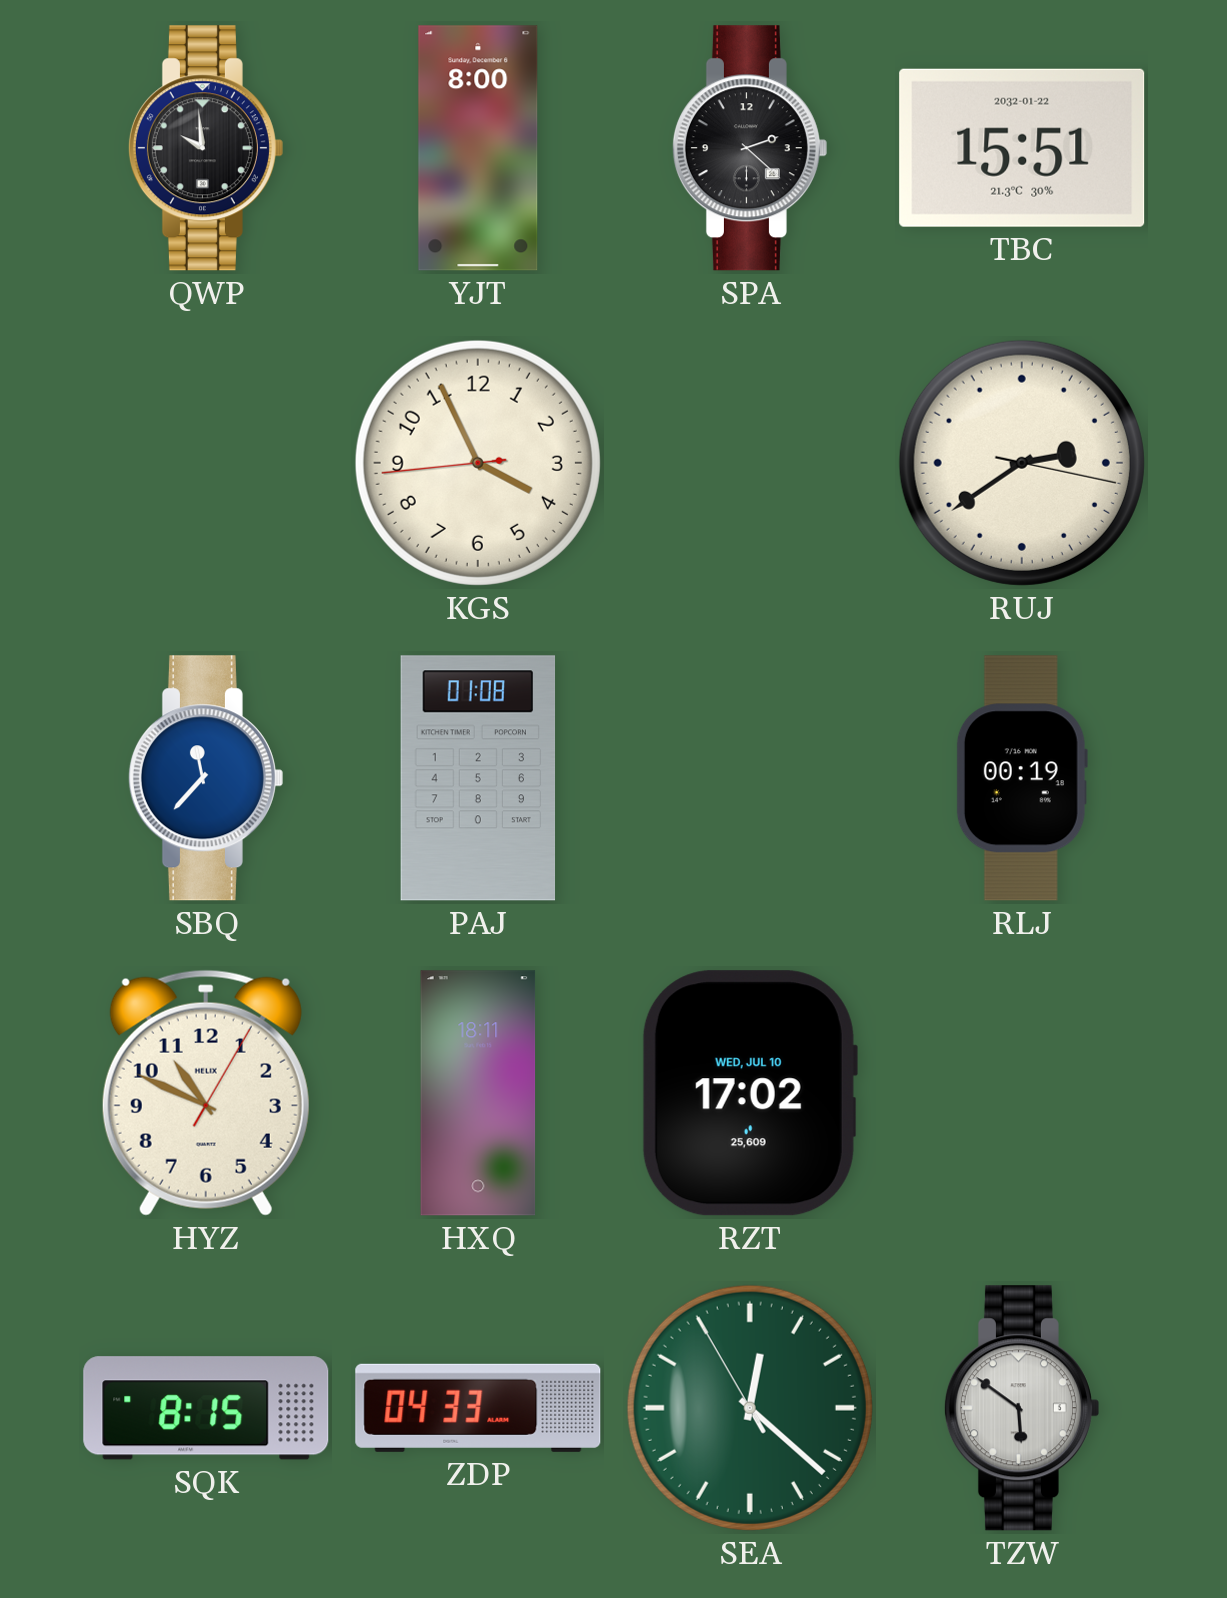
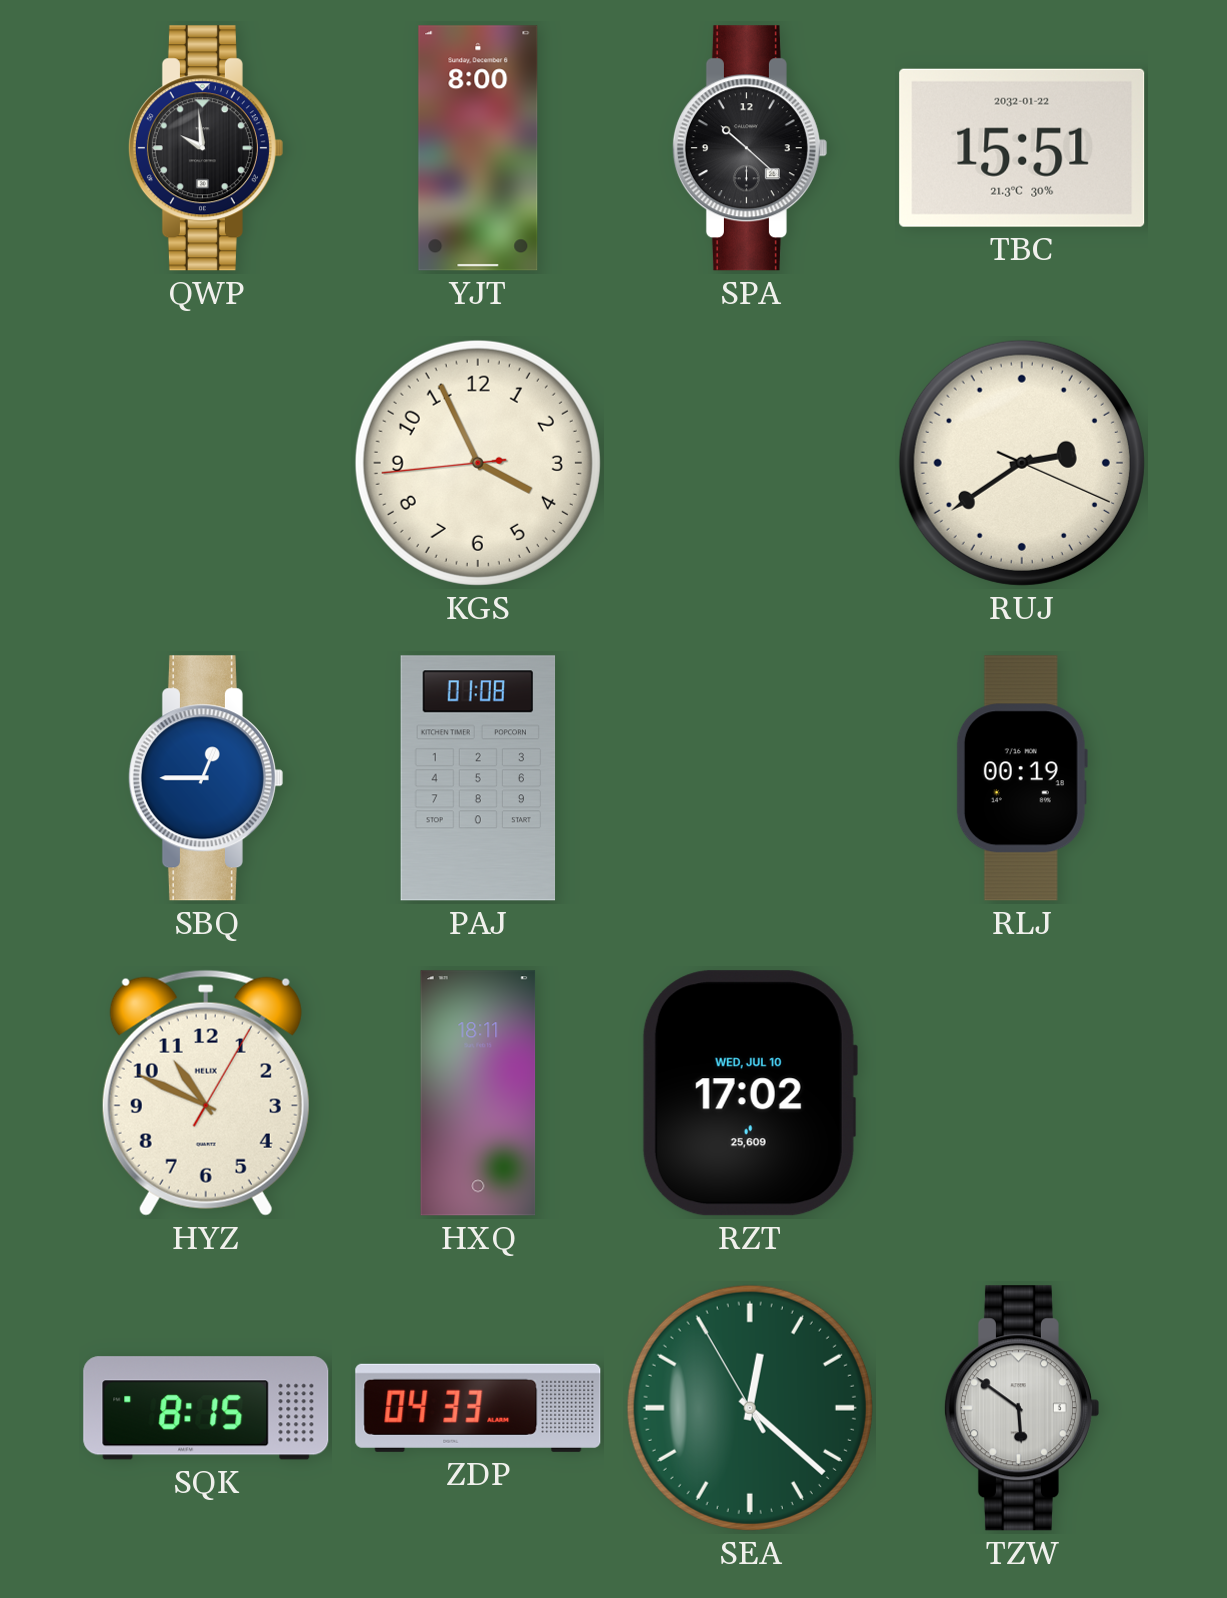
SPA: 2:22 -> 10:22
RUJ: 2:39:17 -> 2:39:19
SBQ: 11:37 -> 12:45
